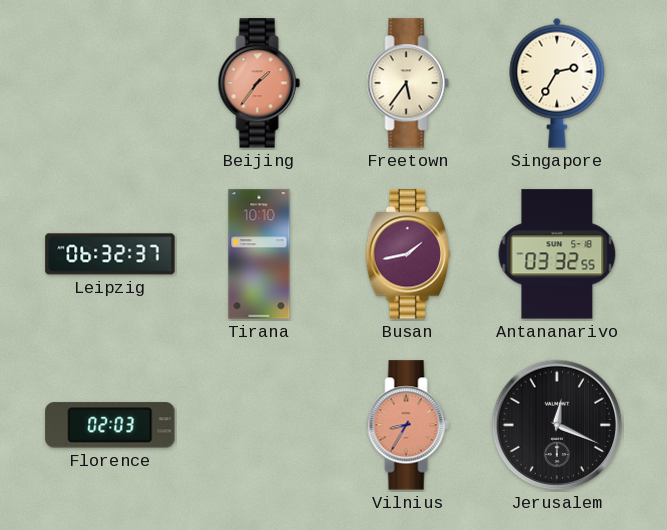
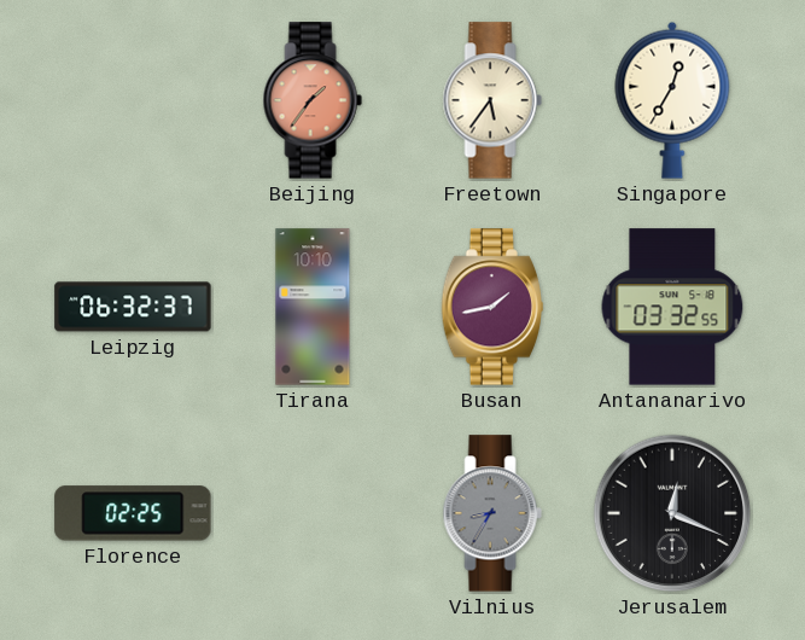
Singapore: 2:35 -> 12:35
Florence: 02:03 -> 02:25
Vilnius dial: salmon -> grey
